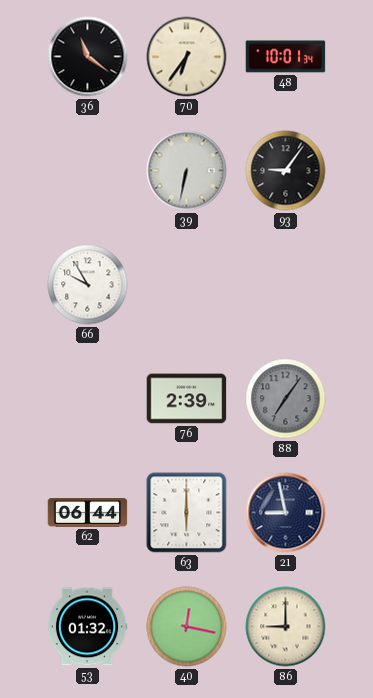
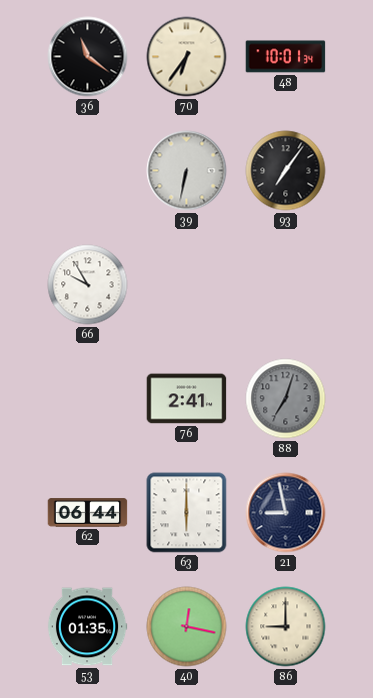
93: 9:06 -> 7:06
76: 2:39 -> 2:41
88: 7:06 -> 7:03
53: 01:32 -> 01:35
